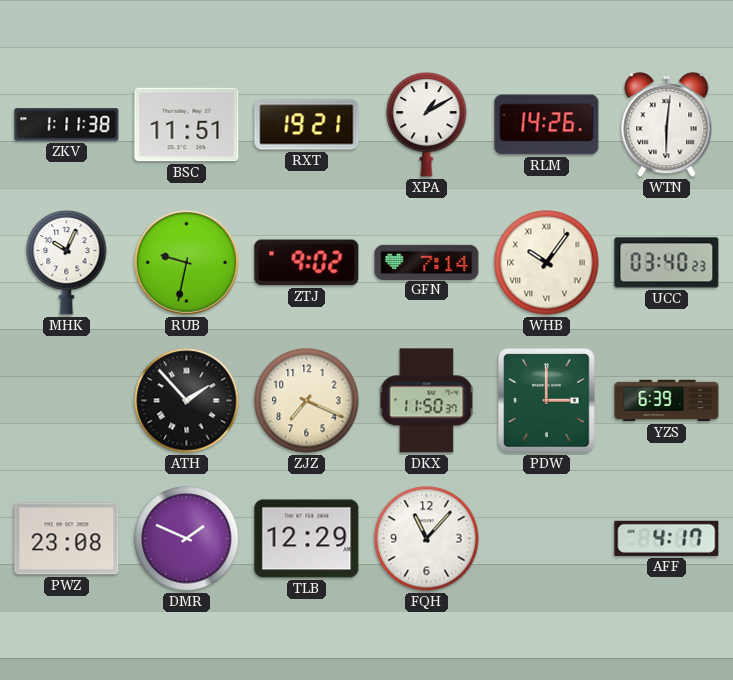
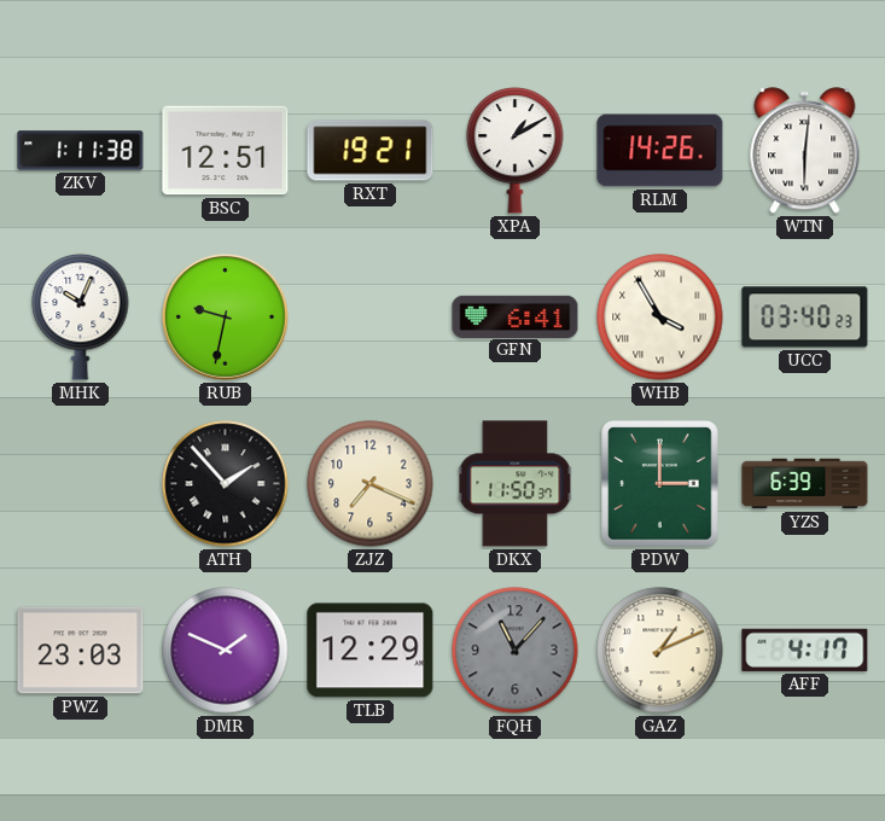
BSC: 11:51 -> 12:51
ZTJ: 9:02 -> none
GFN: 7:14 -> 6:41
WHB: 10:06 -> 3:55
PWZ: 23:08 -> 23:03
FQH dial: white -> grey
GAZ: none -> 1:11
